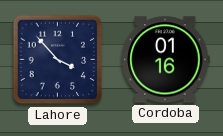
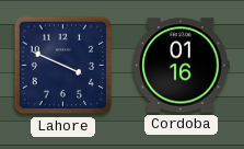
Lahore: 3:53 -> 3:49
